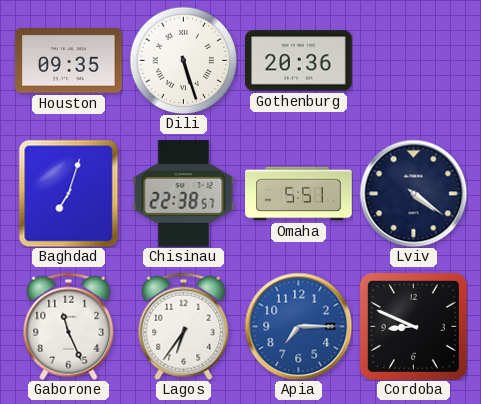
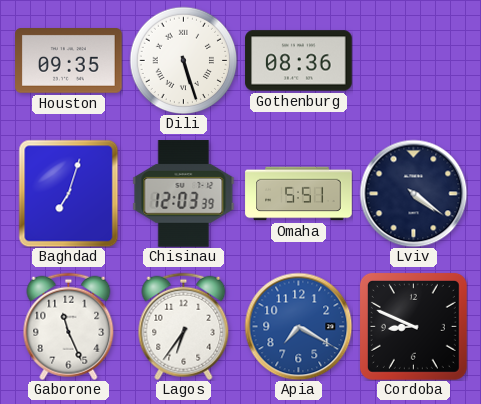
Gothenburg: 20:36 -> 08:36
Chisinau: 22:38 -> 12:03
Apia: 7:15 -> 7:20
